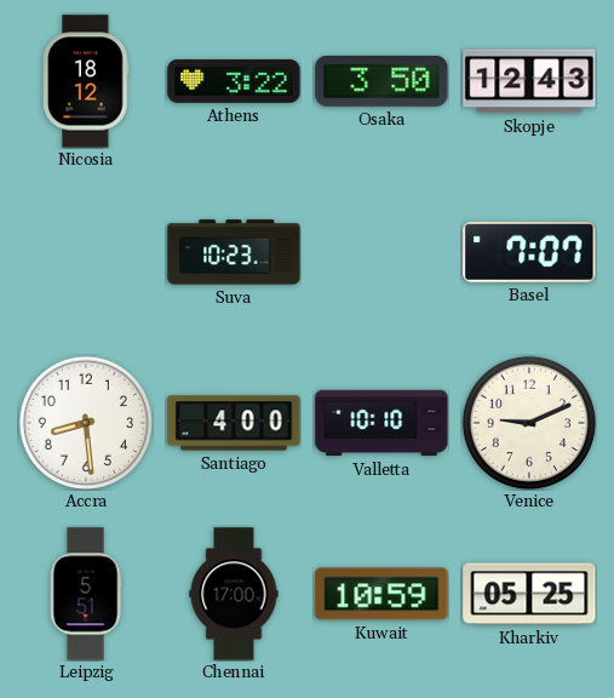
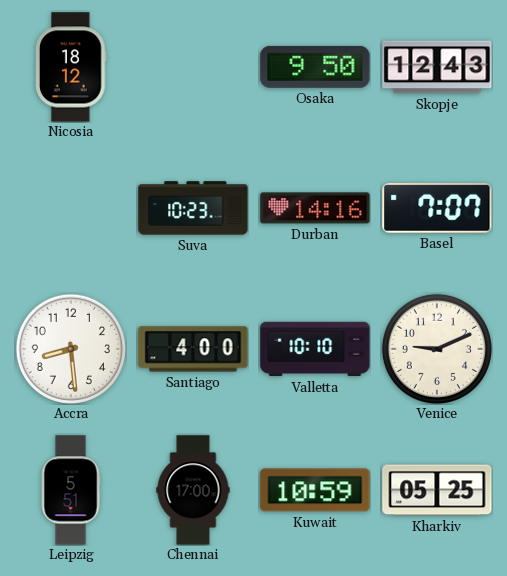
Athens: 3:22 -> none
Osaka: 3:50 -> 9:50
Durban: none -> 14:16
